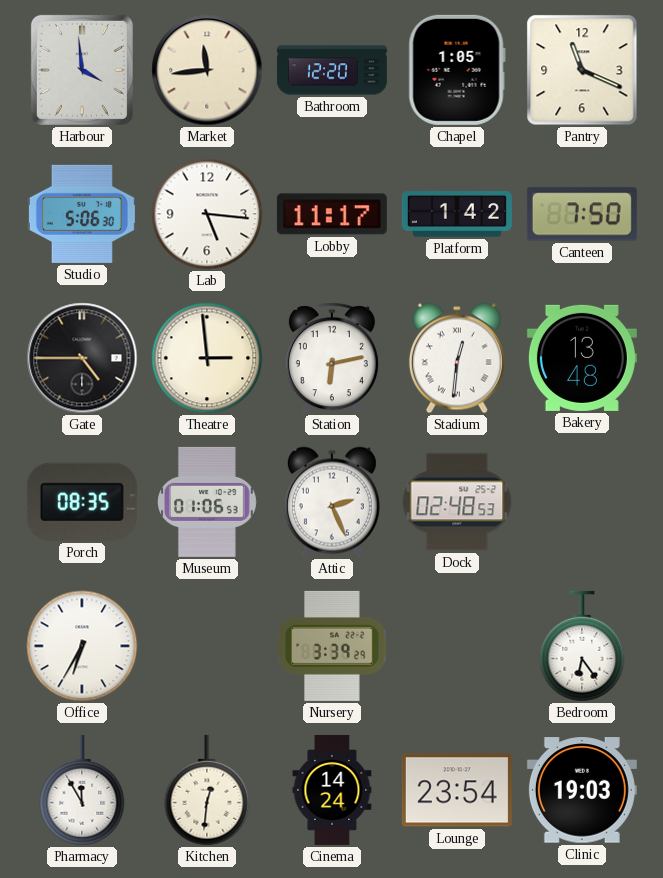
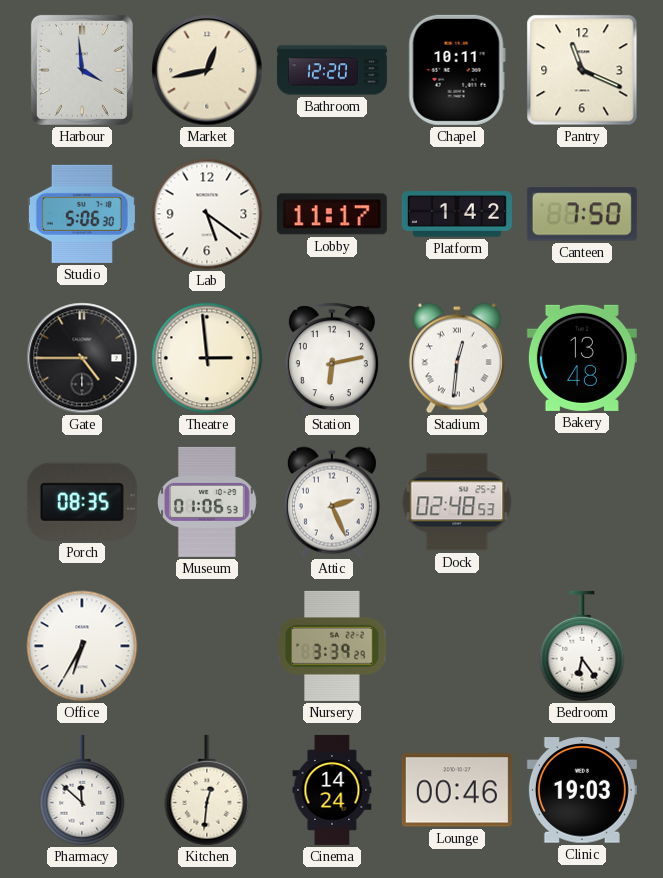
Market: 11:44 -> 12:43
Chapel: 1:05 -> 10:11
Lab: 5:16 -> 5:21
Pharmacy: 11:55 -> 11:52
Lounge: 23:54 -> 00:46
